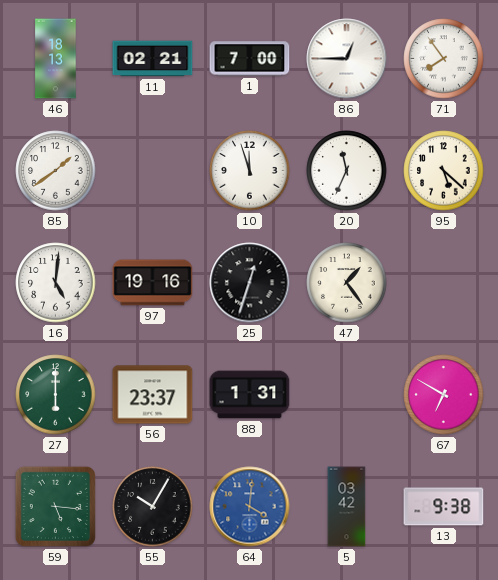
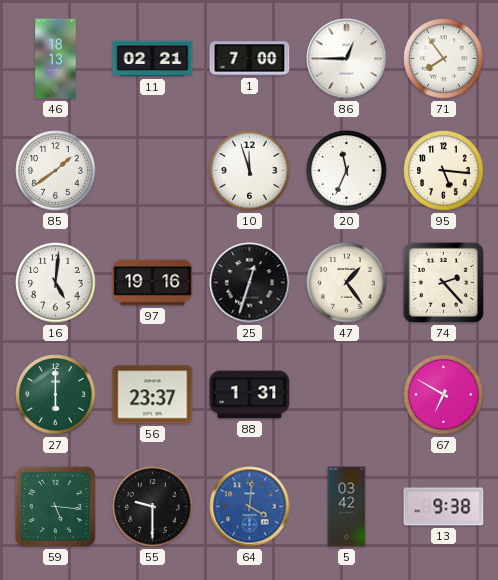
95: 5:22 -> 5:16
74: none -> 2:23
55: 10:05 -> 9:30
